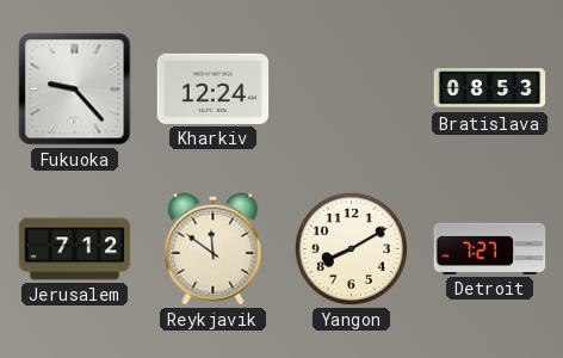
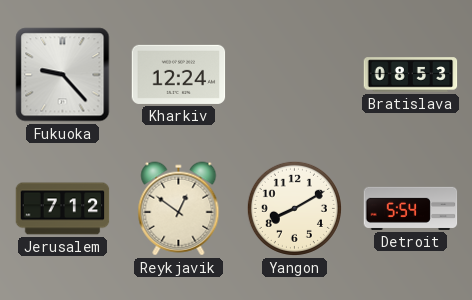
Reykjavik: 11:51 -> 12:51
Detroit: 7:27 -> 5:54
